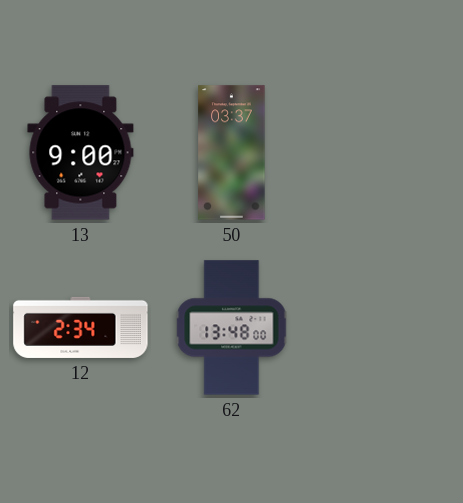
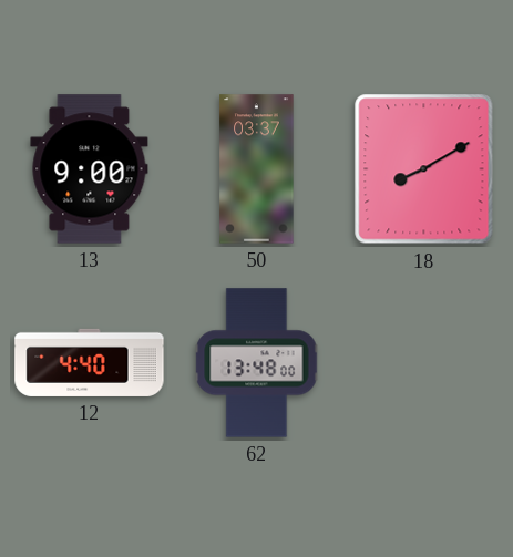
18: none -> 8:10
12: 2:34 -> 4:40
